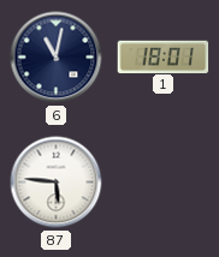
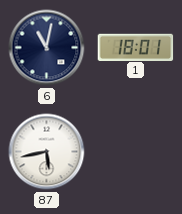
87: 5:46 -> 5:43
